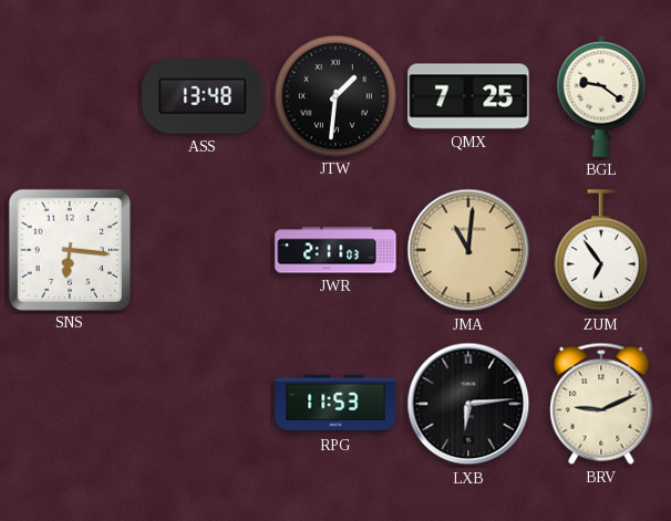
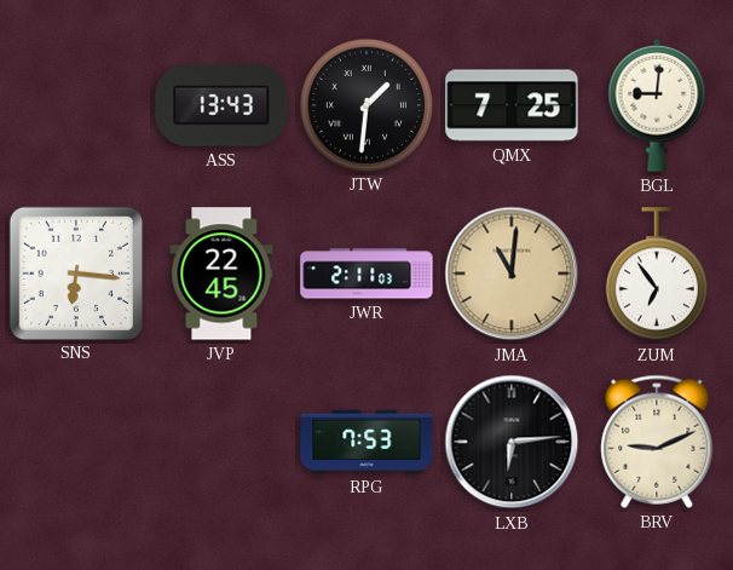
ASS: 13:48 -> 13:43
BGL: 9:21 -> 9:01
JVP: none -> 22:45
RPG: 11:53 -> 7:53
